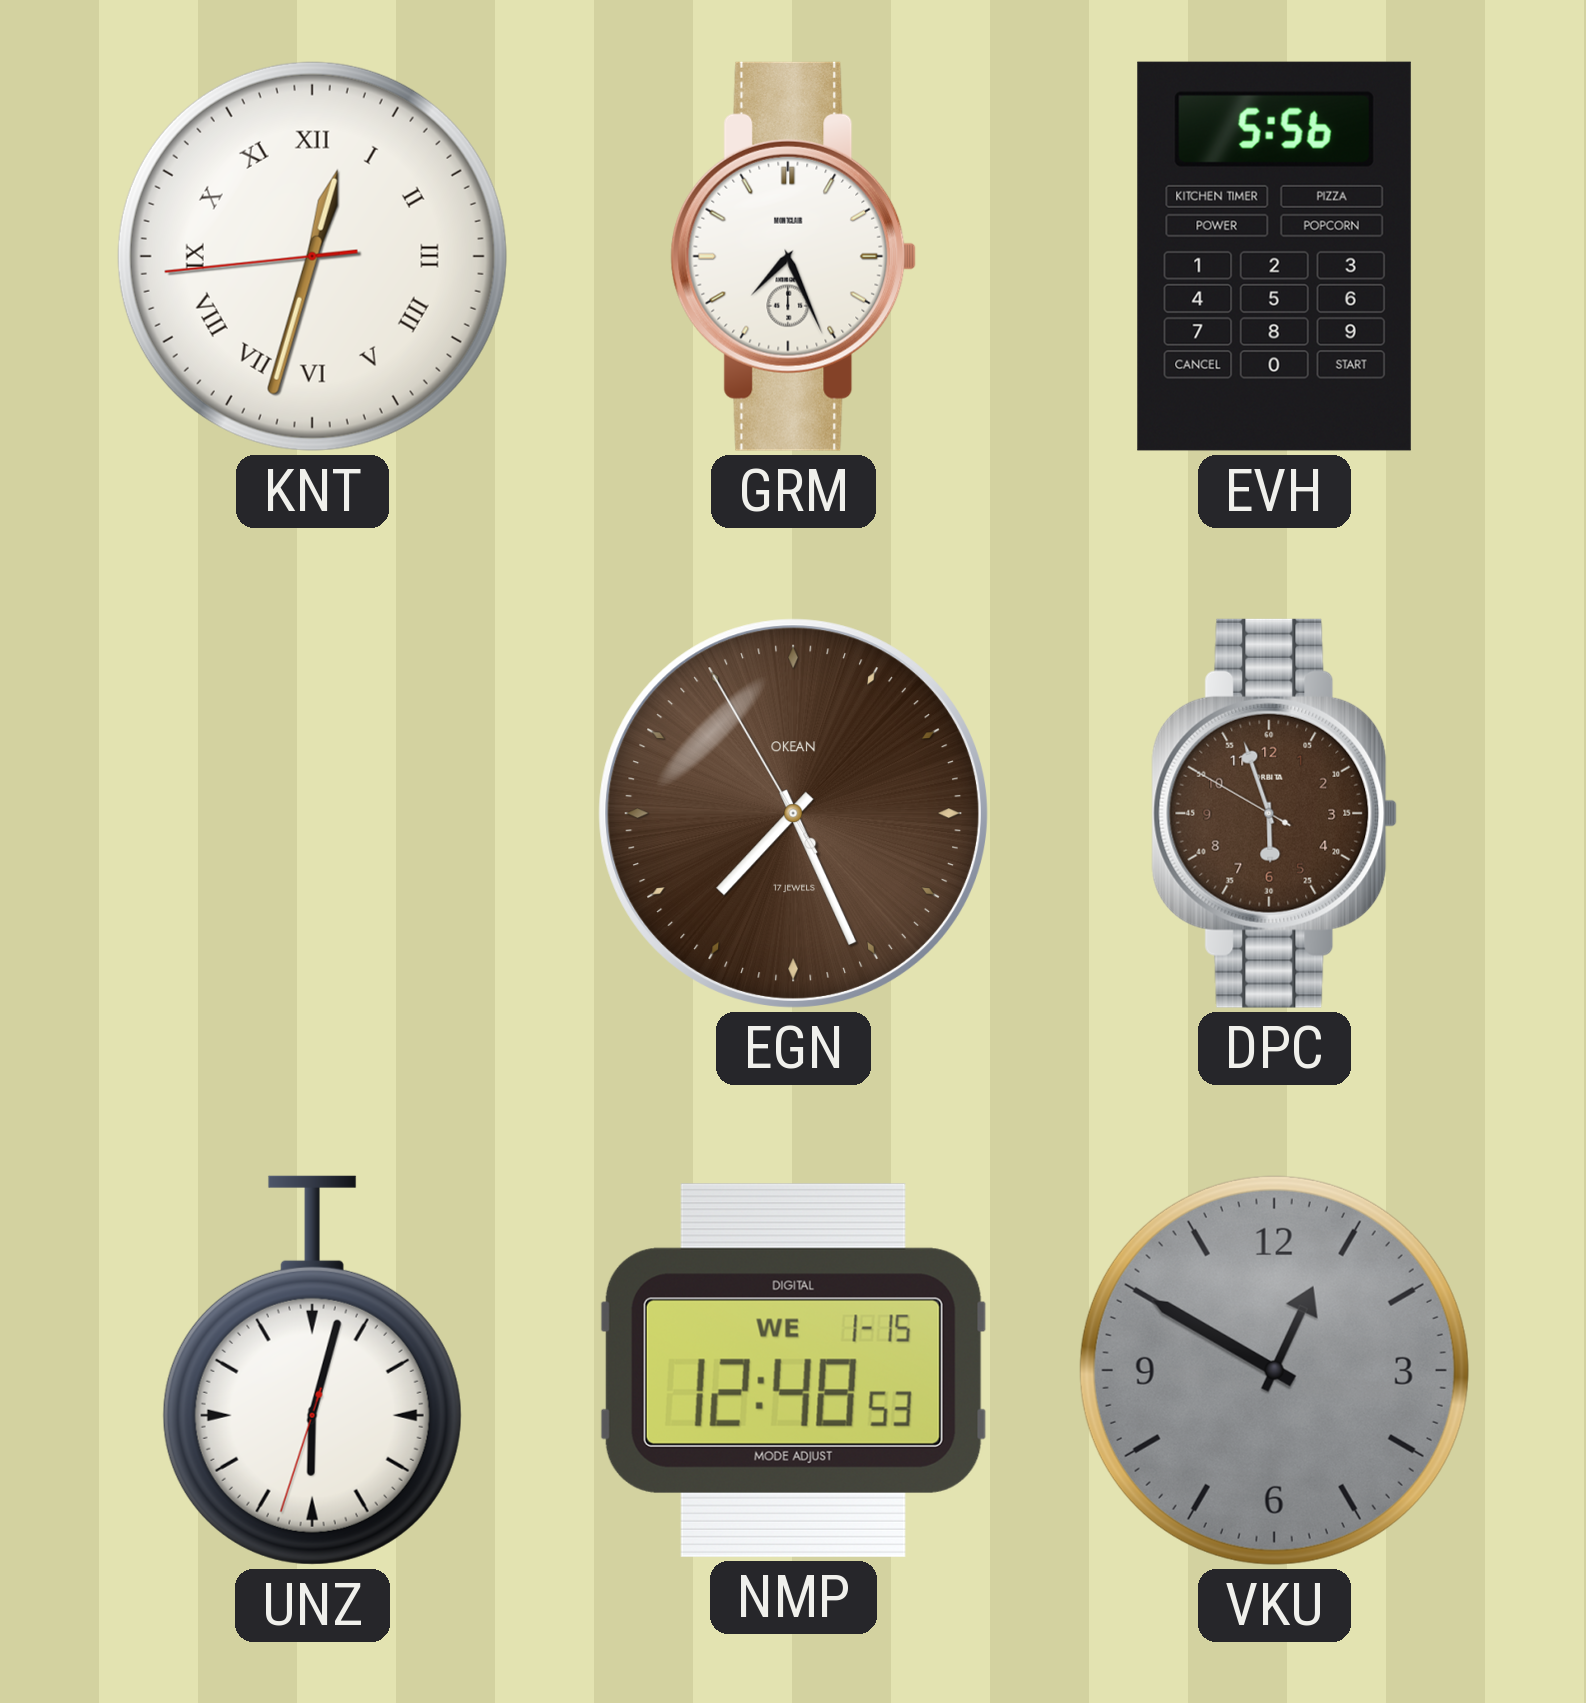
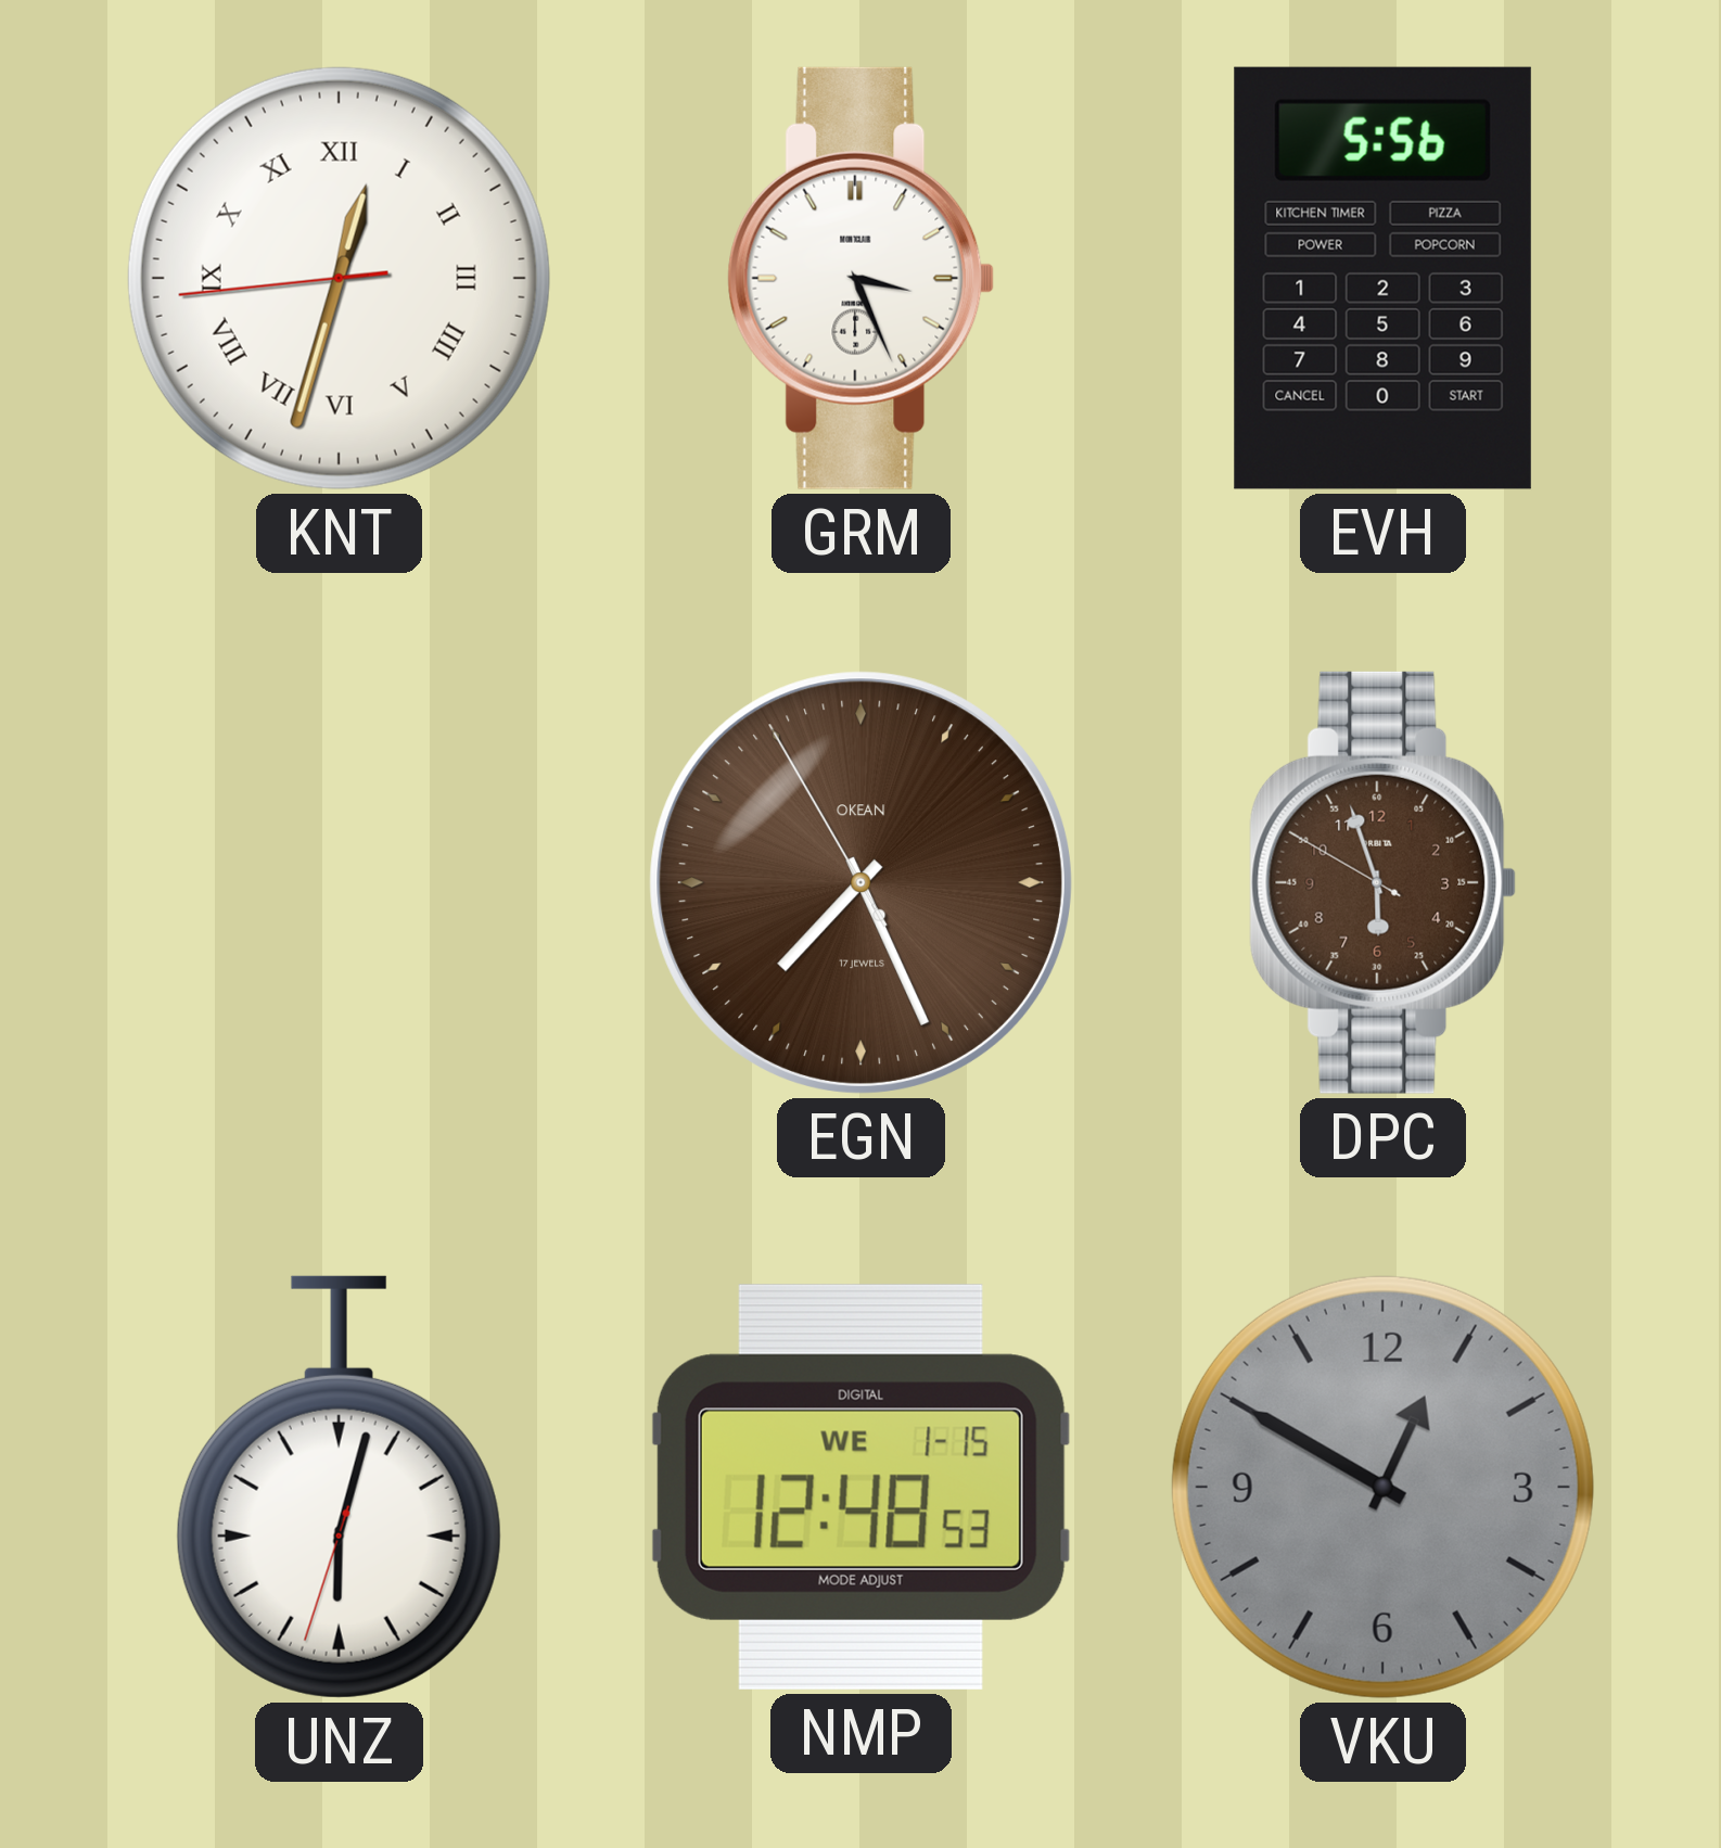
GRM: 7:26 -> 3:26
